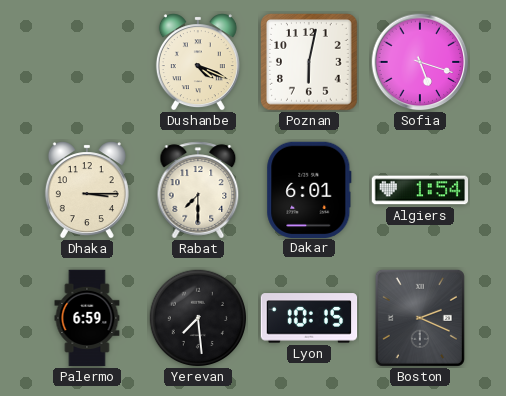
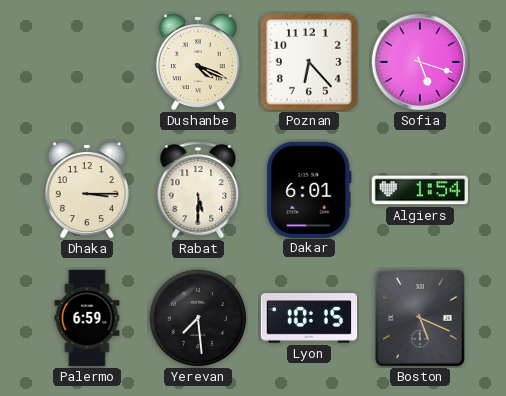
Poznan: 6:02 -> 6:23
Rabat: 7:30 -> 5:30
Boston: 2:19 -> 5:19
